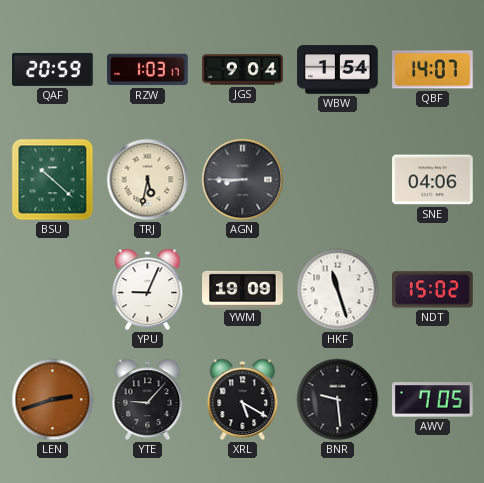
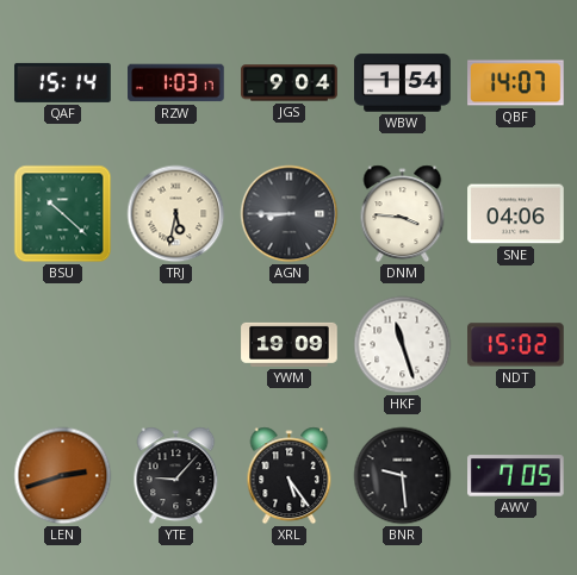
QAF: 20:59 -> 15:14
DNM: none -> 3:46
YPU: 9:04 -> none
XRL: 5:20 -> 5:24
